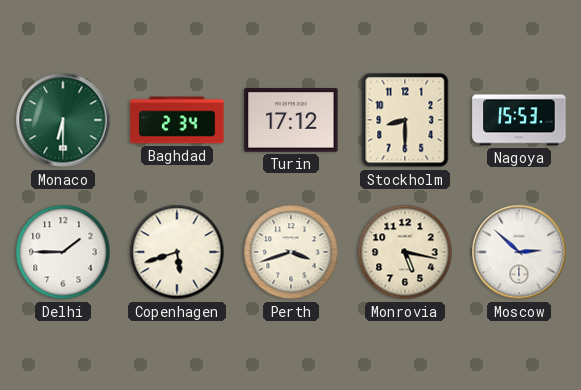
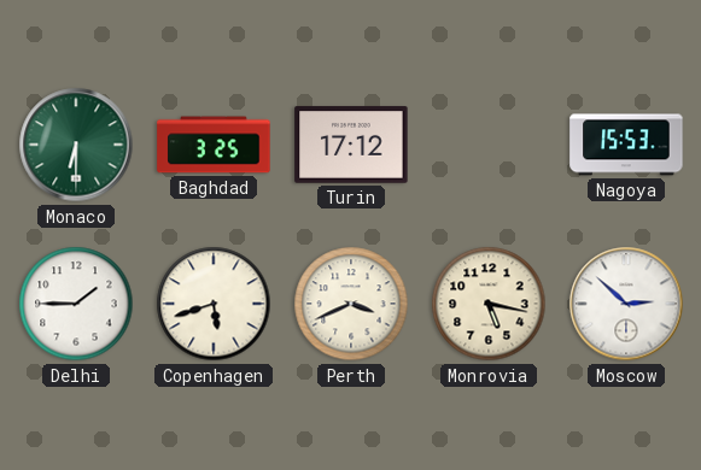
Baghdad: 2:34 -> 3:25
Stockholm: 8:30 -> none
Perth: 3:42 -> 3:41
